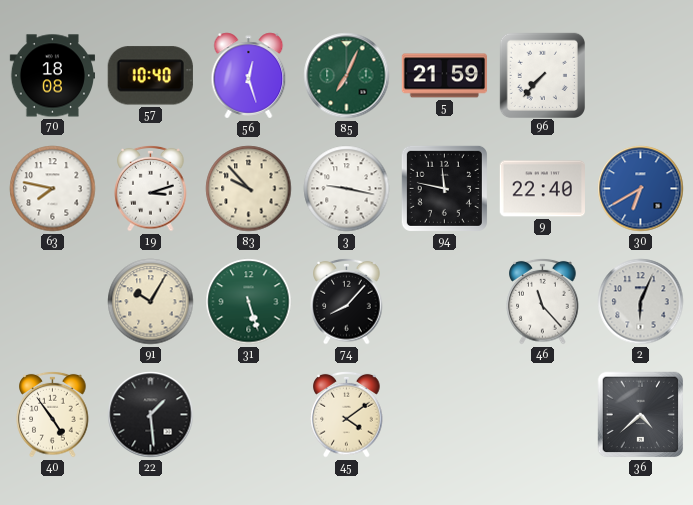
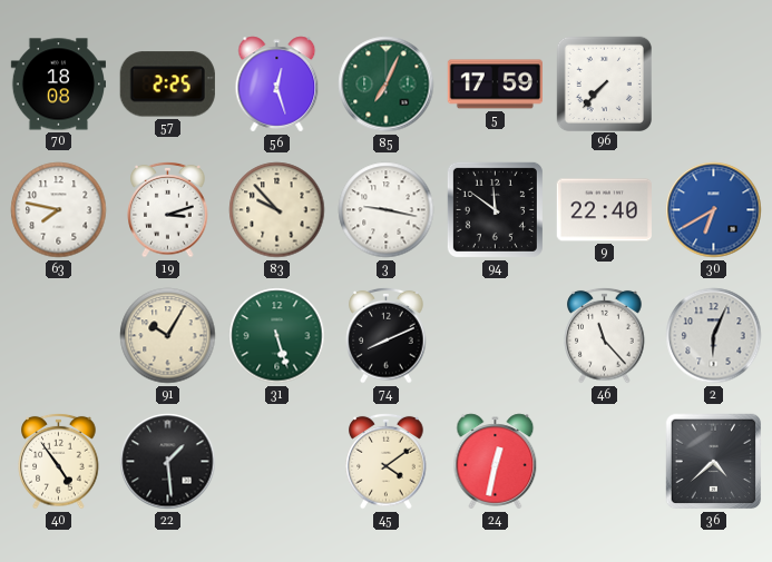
57: 10:40 -> 2:25
5: 21:59 -> 17:59
94: 11:47 -> 11:51
74: 8:07 -> 8:11
24: none -> 12:32
